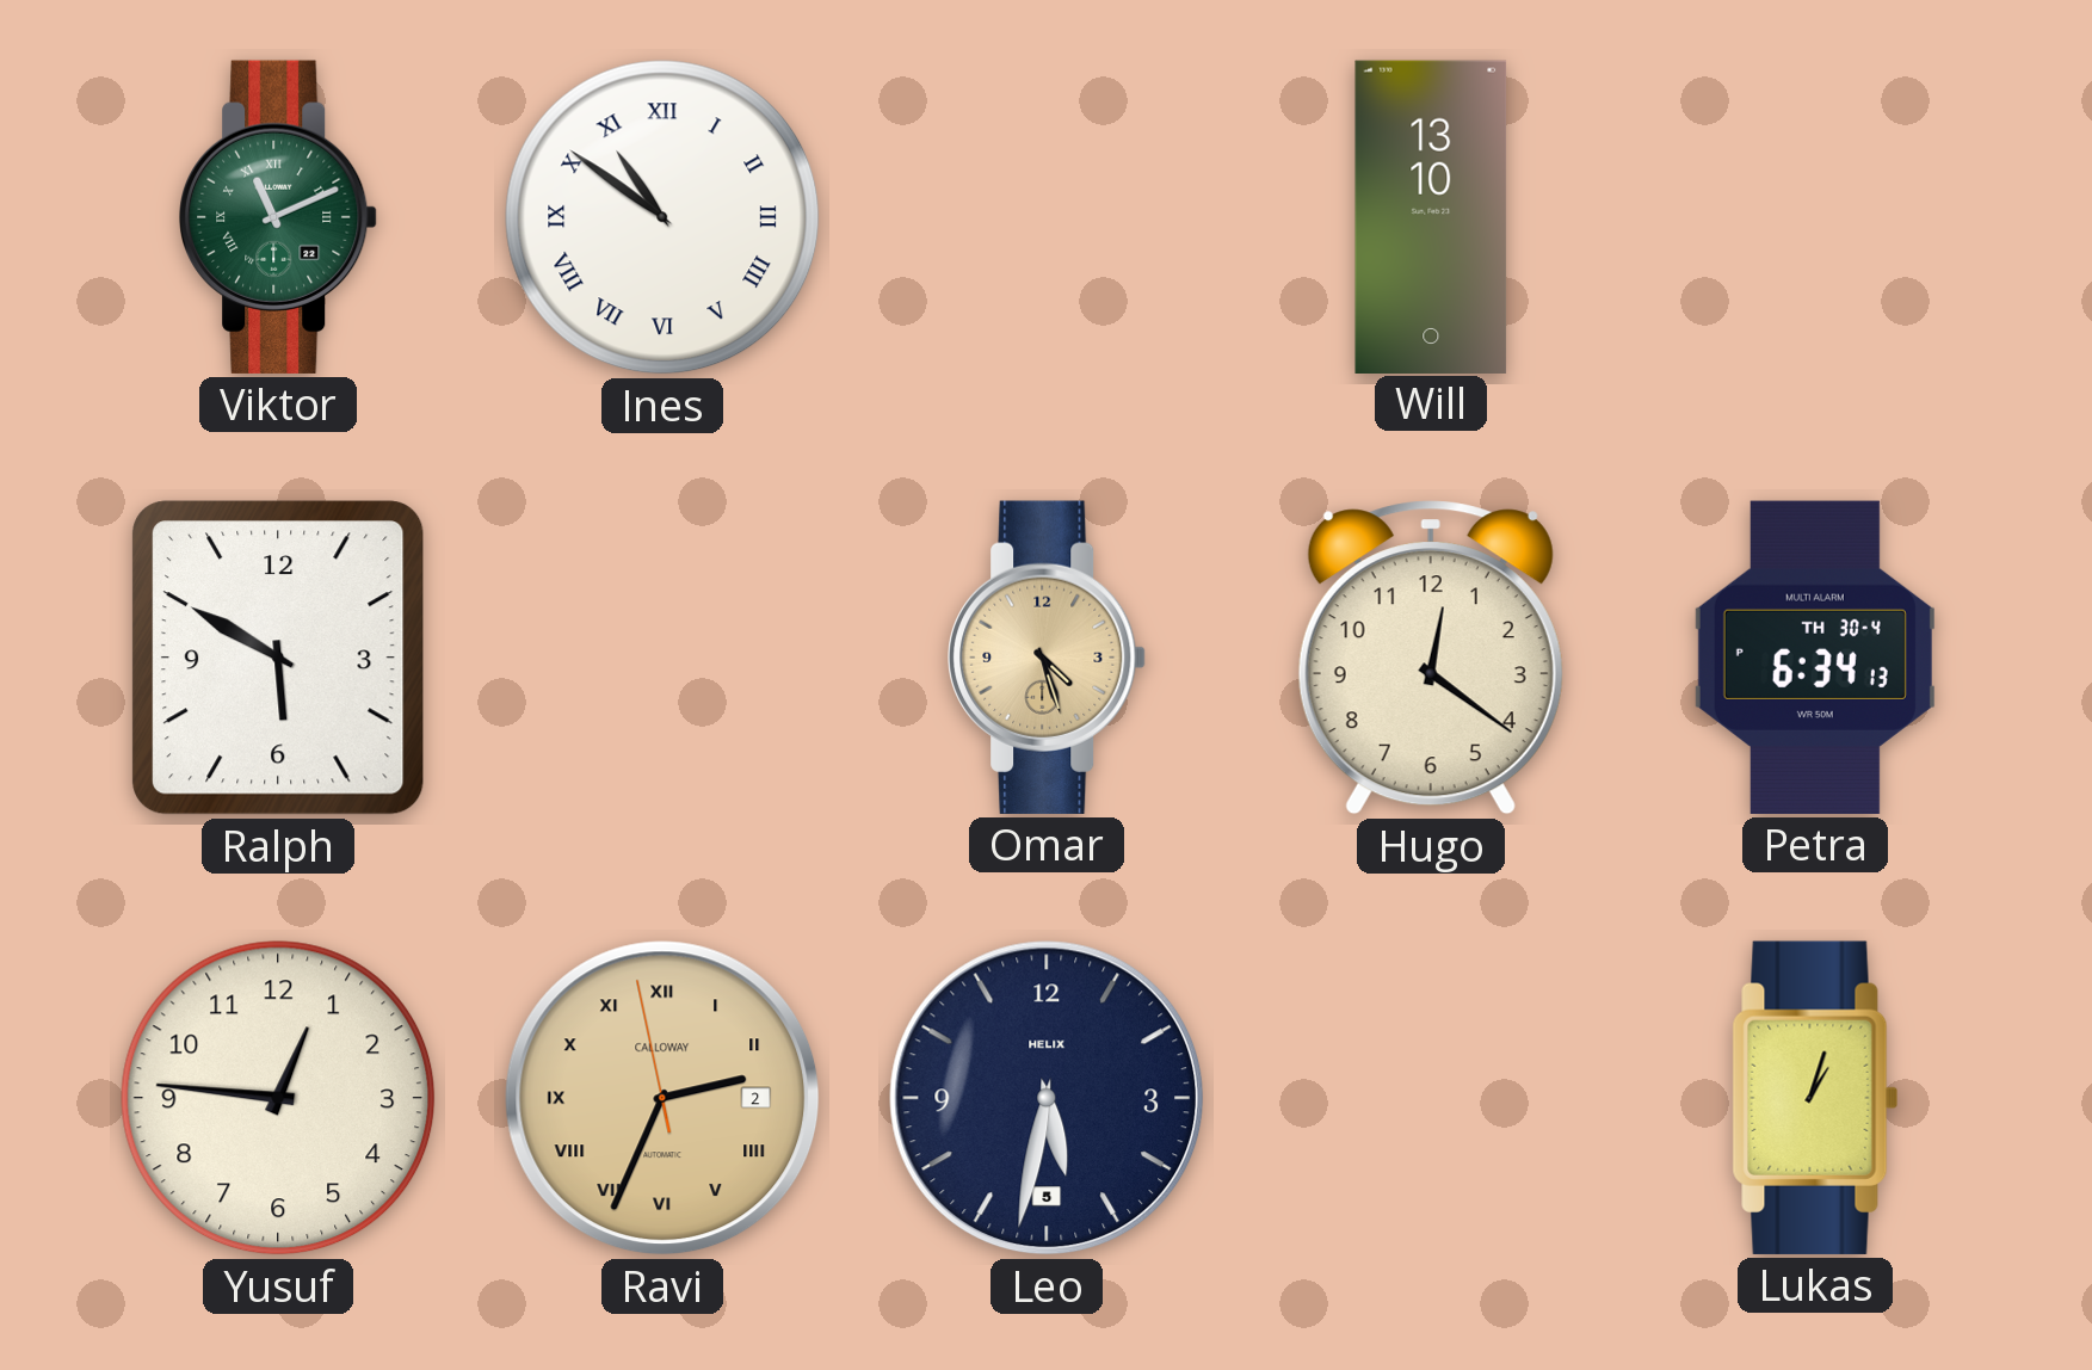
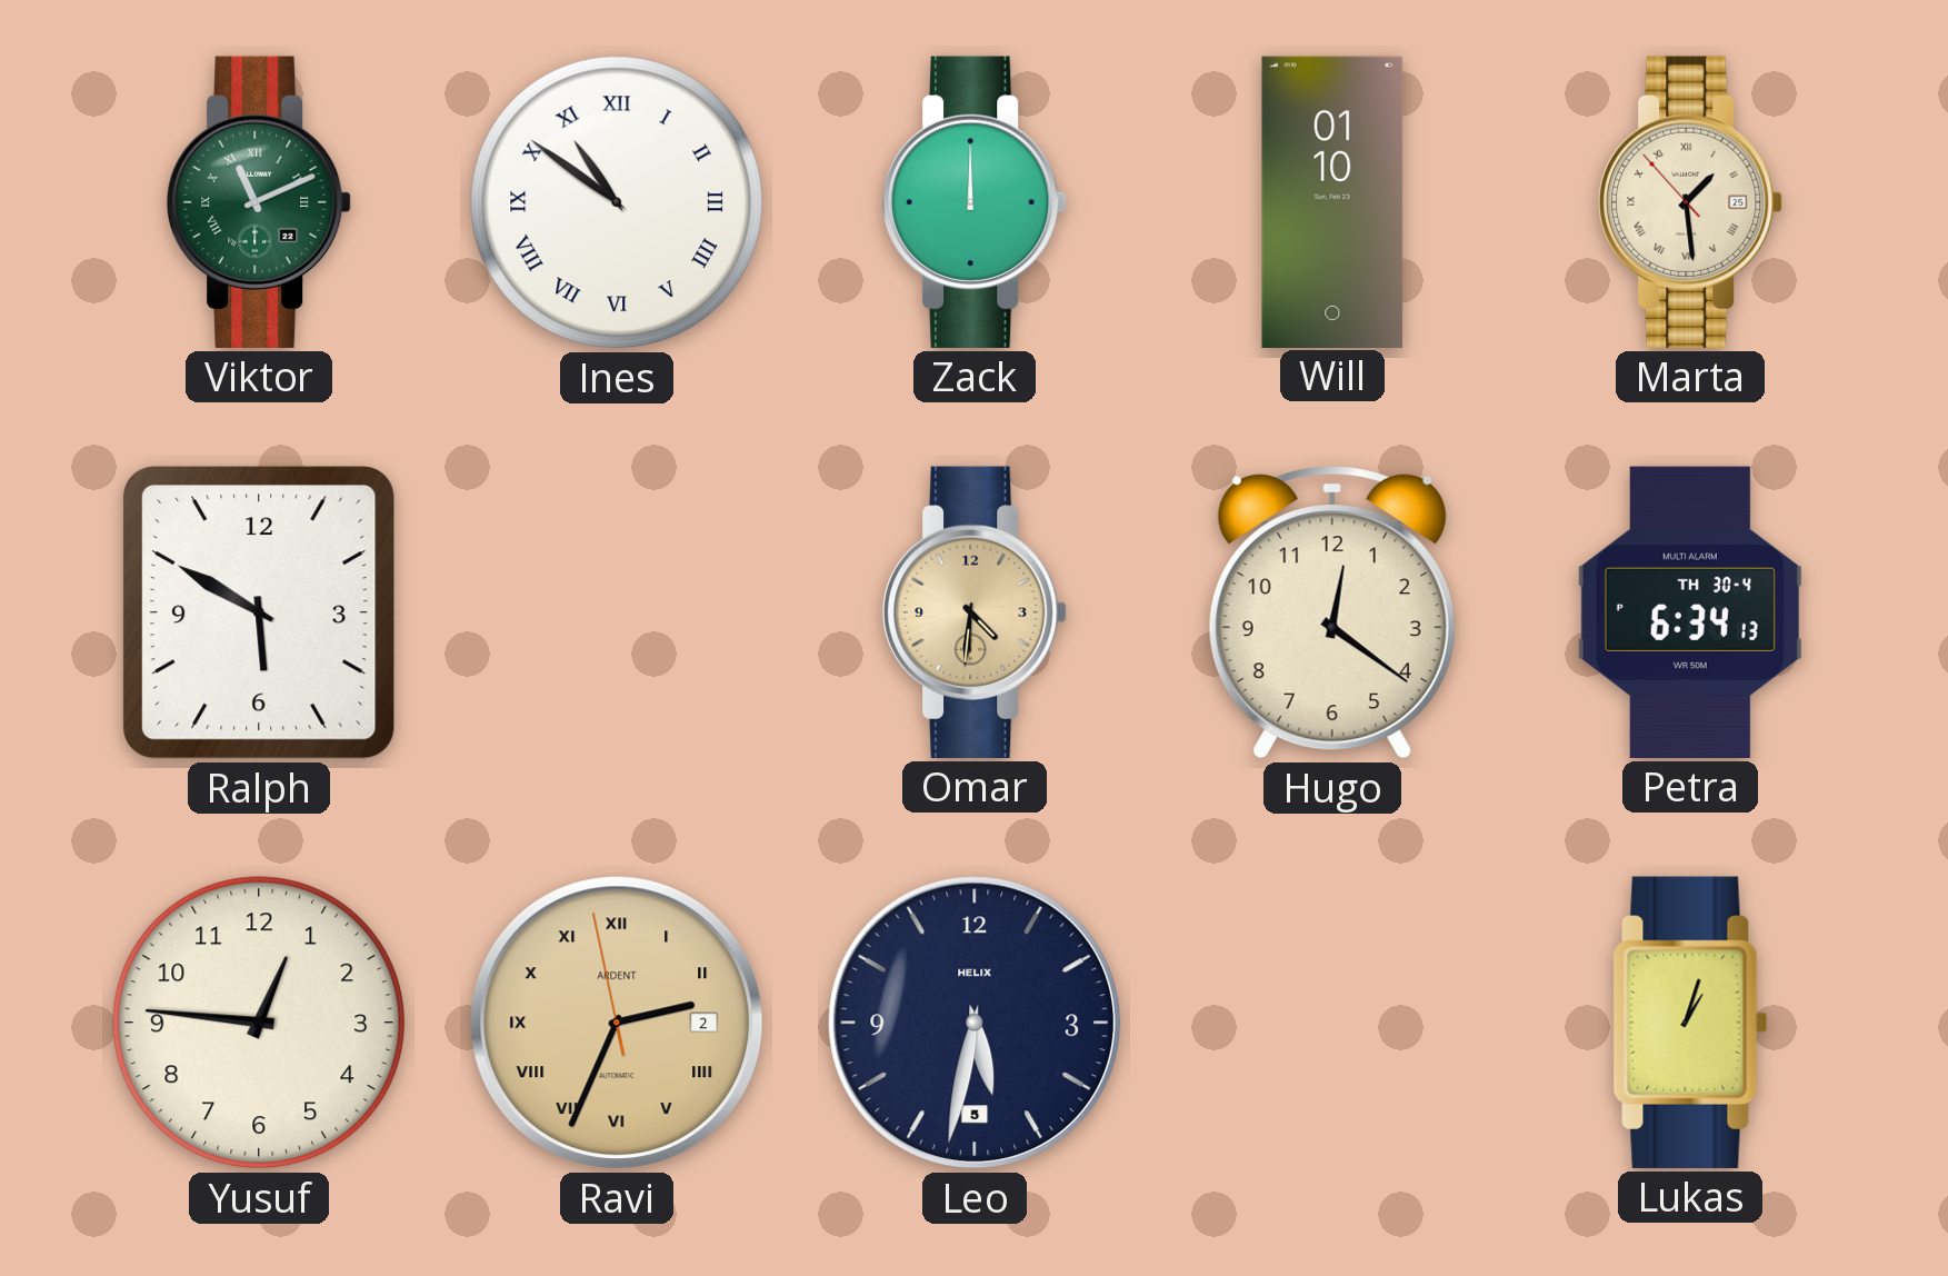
Zack: none -> 12:00
Will: 13:10 -> 01:10
Marta: none -> 1:28
Omar: 4:27 -> 4:31
Ravi brand: CALLOWAY -> ARDENT
